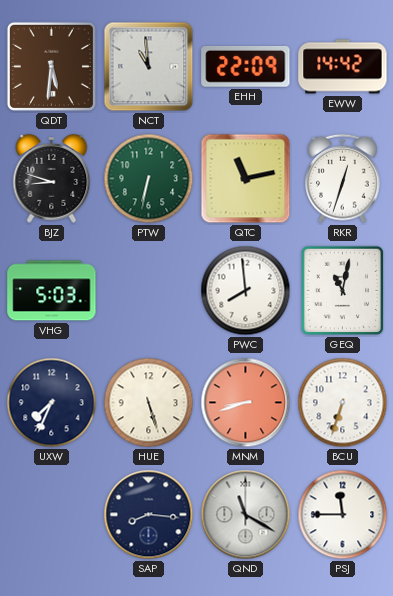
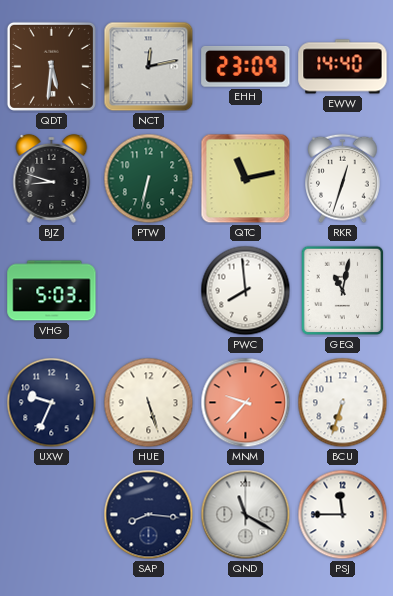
NCT: 10:59 -> 12:13
EHH: 22:09 -> 23:09
EWW: 14:42 -> 14:40
UXW: 7:34 -> 9:34
MNM: 8:42 -> 9:37
